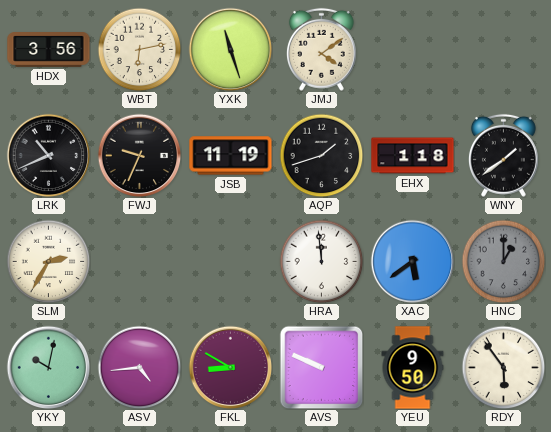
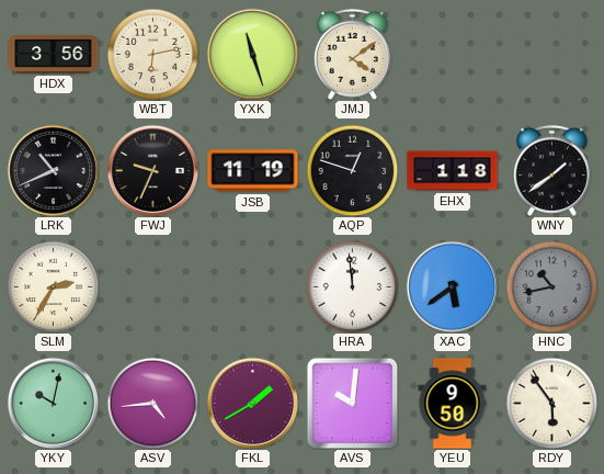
AQP: 1:42 -> 12:48
HNC: 1:00 -> 10:43
FKL: 8:50 -> 1:40
AVS: 9:49 -> 10:01
